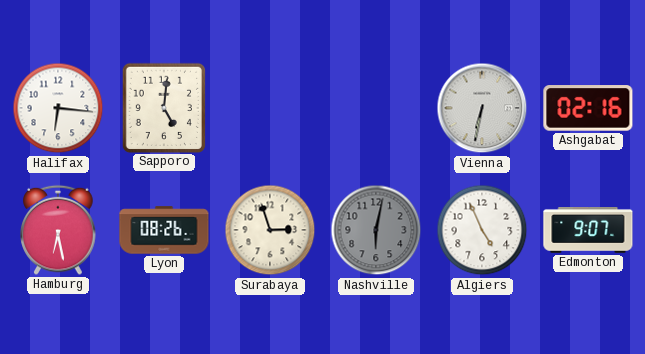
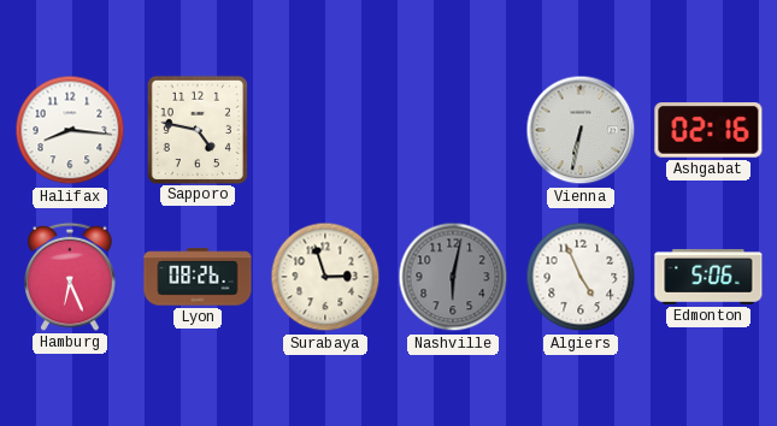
Halifax: 6:16 -> 8:16
Sapporo: 5:01 -> 4:47
Hamburg: 6:28 -> 6:26
Edmonton: 9:07 -> 5:06
